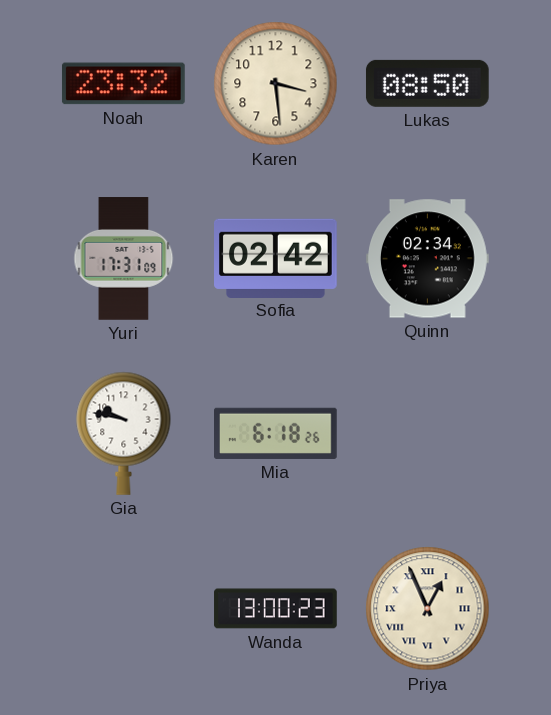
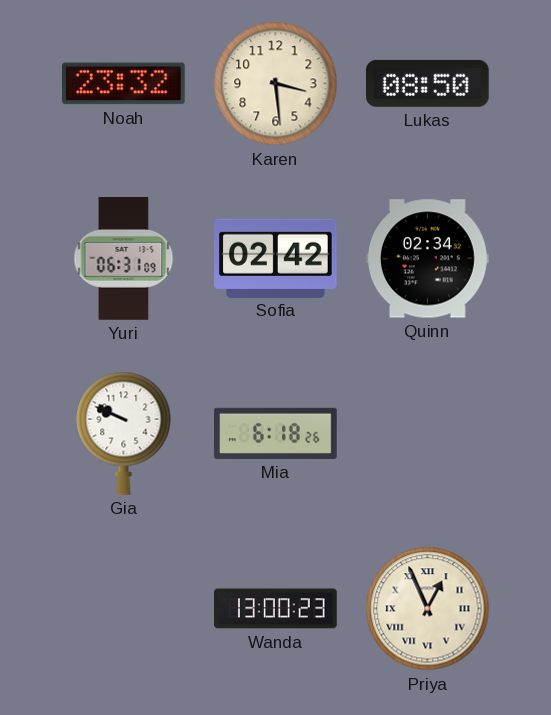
Yuri: 17:31 -> 06:31
Gia: 9:47 -> 9:49
